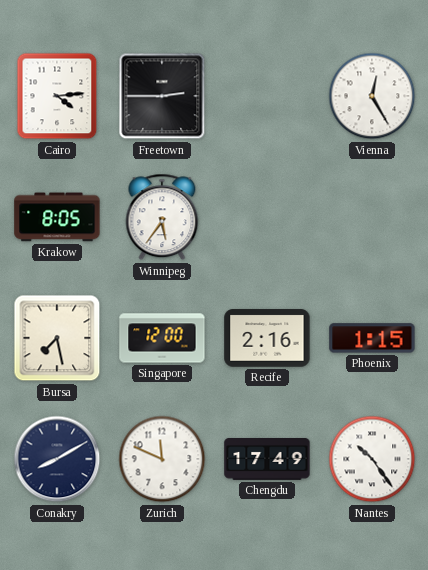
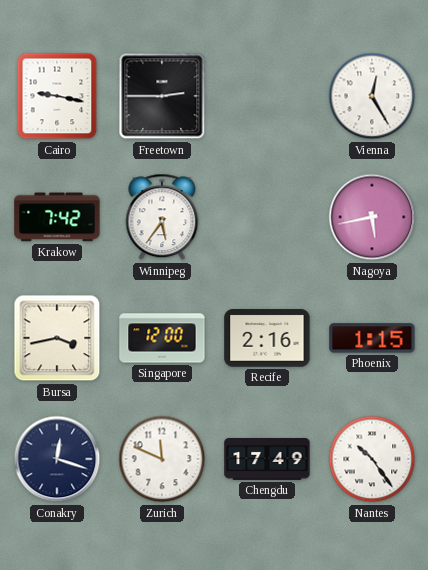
Cairo: 4:14 -> 9:17
Krakow: 8:05 -> 7:42
Nagoya: none -> 5:43
Bursa: 7:28 -> 3:43
Conakry: 8:10 -> 12:18
